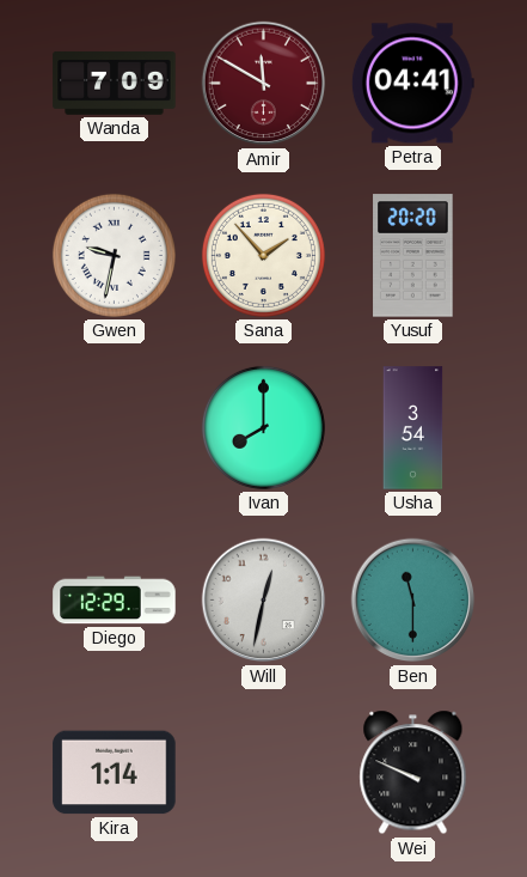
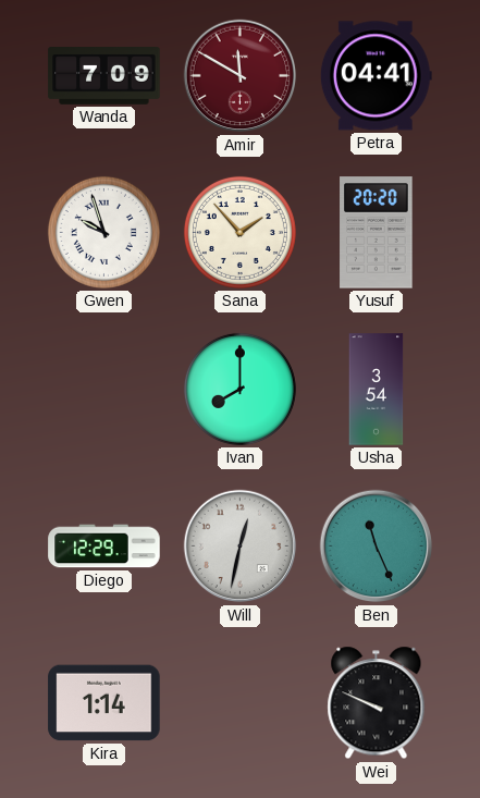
Gwen: 9:32 -> 9:57
Ben: 11:30 -> 11:26
